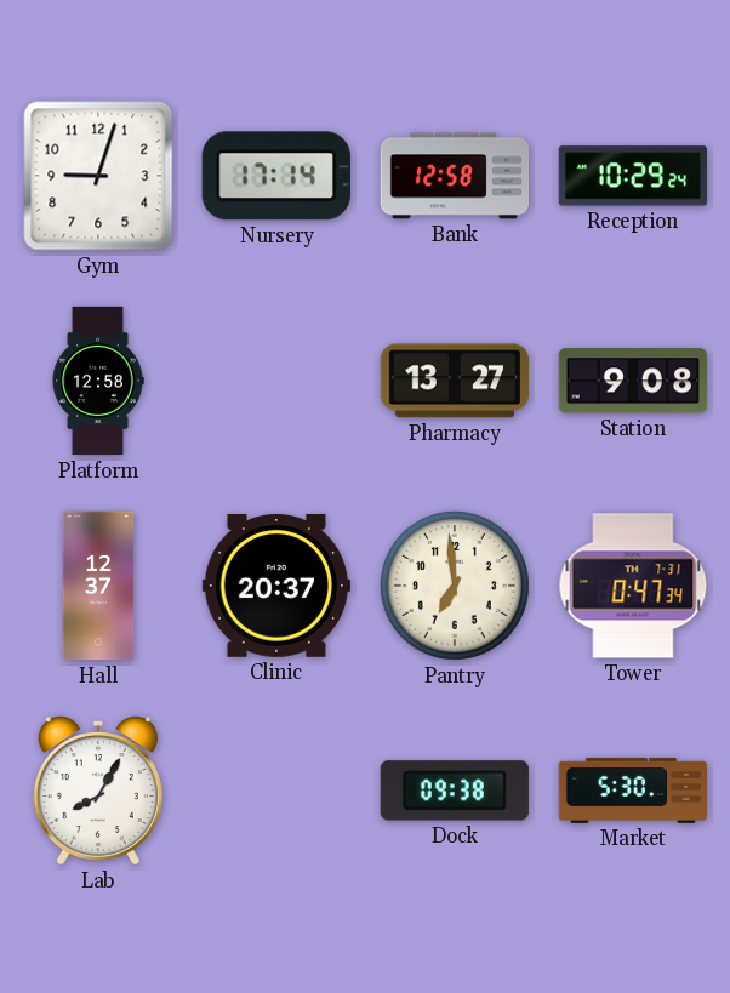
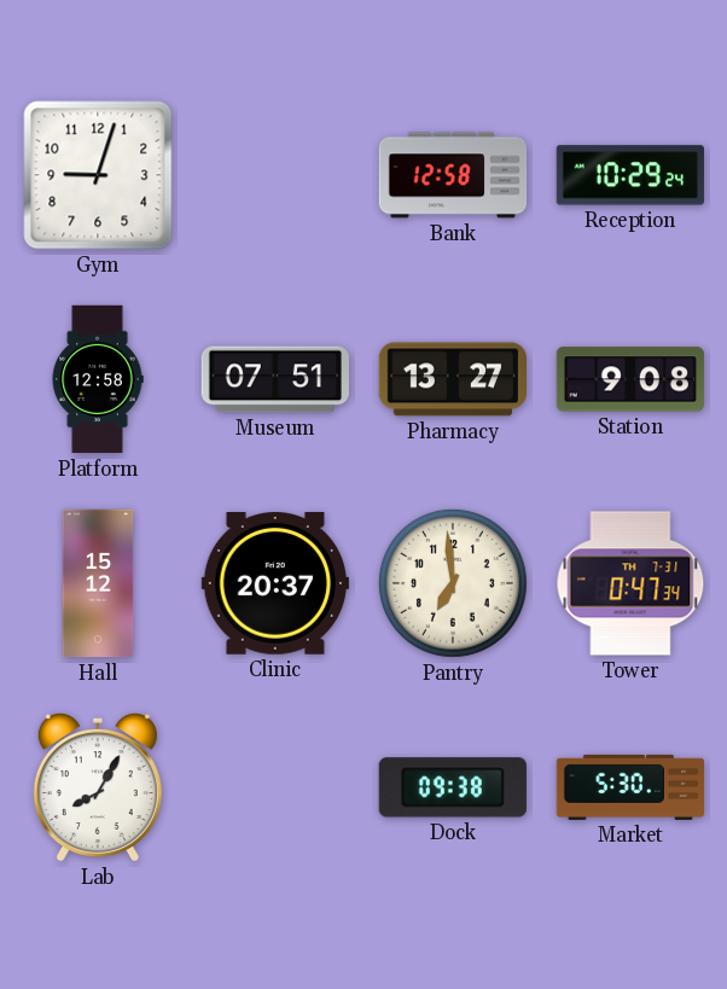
Nursery: 17:14 -> none
Museum: none -> 07:51
Hall: 12:37 -> 15:12
